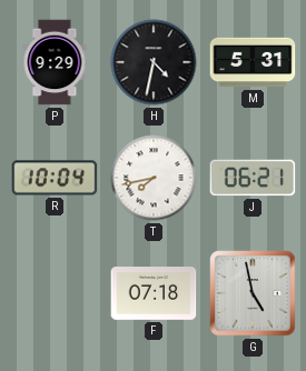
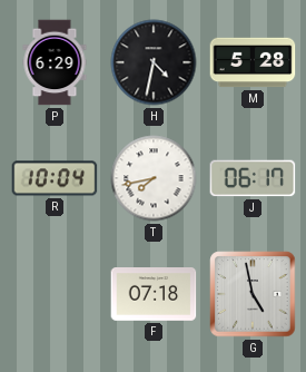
P: 9:29 -> 6:29
M: 5:31 -> 5:28
J: 06:21 -> 06:17
